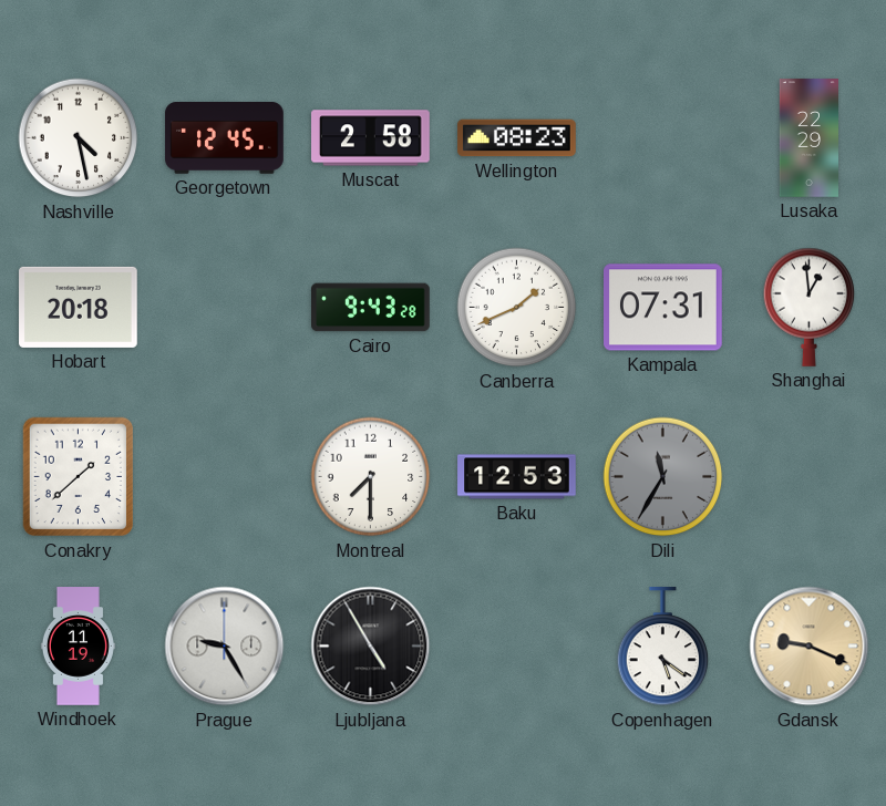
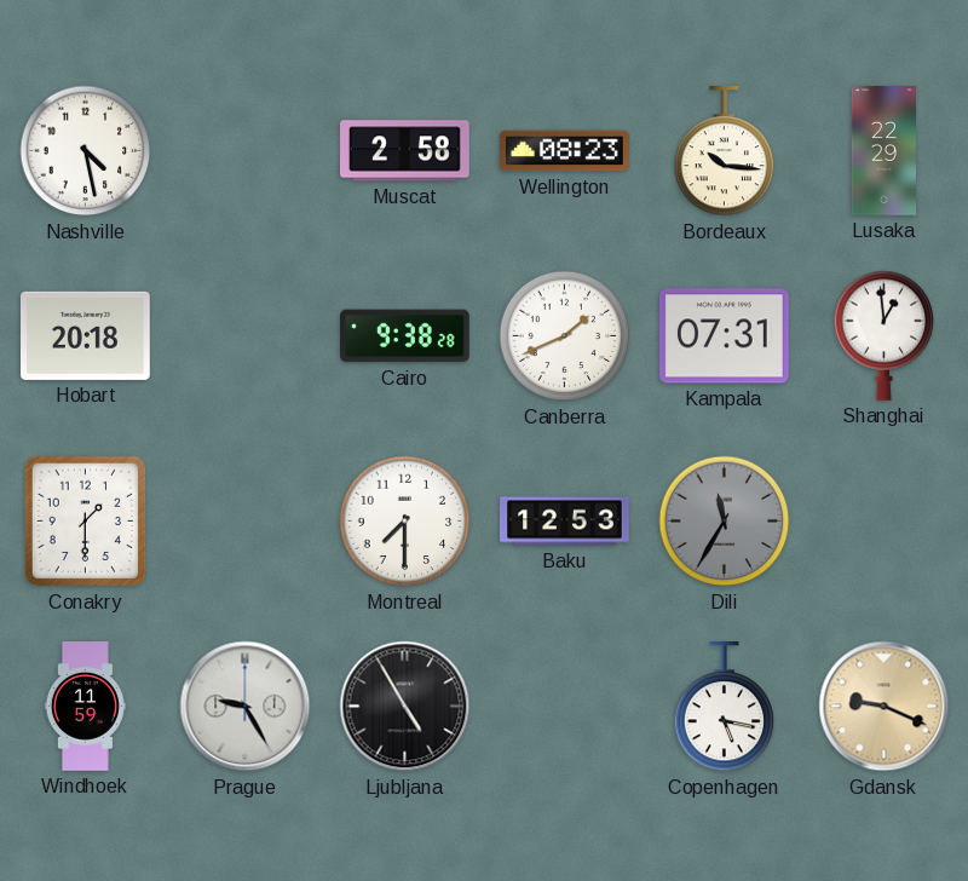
Georgetown: 12:45 -> none
Bordeaux: none -> 10:16
Cairo: 9:43 -> 9:38
Conakry: 1:38 -> 1:30
Windhoek: 11:19 -> 11:59
Copenhagen: 5:21 -> 5:17
